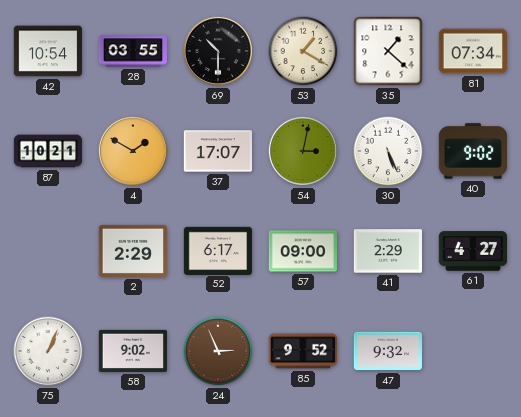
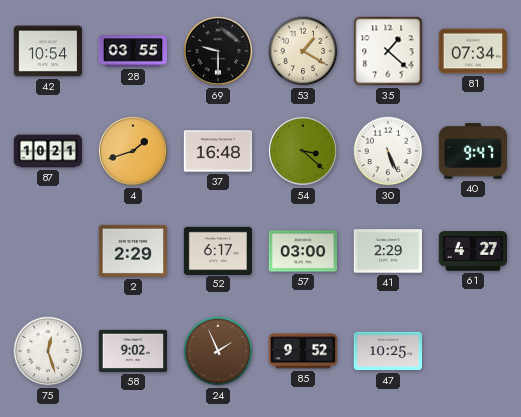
69: 10:30 -> 9:30
4: 1:50 -> 1:42
37: 17:07 -> 16:48
54: 3:02 -> 3:22
40: 9:02 -> 9:47
57: 09:00 -> 03:00
75: 1:04 -> 12:27
24: 2:56 -> 1:56
47: 9:32 -> 10:25
